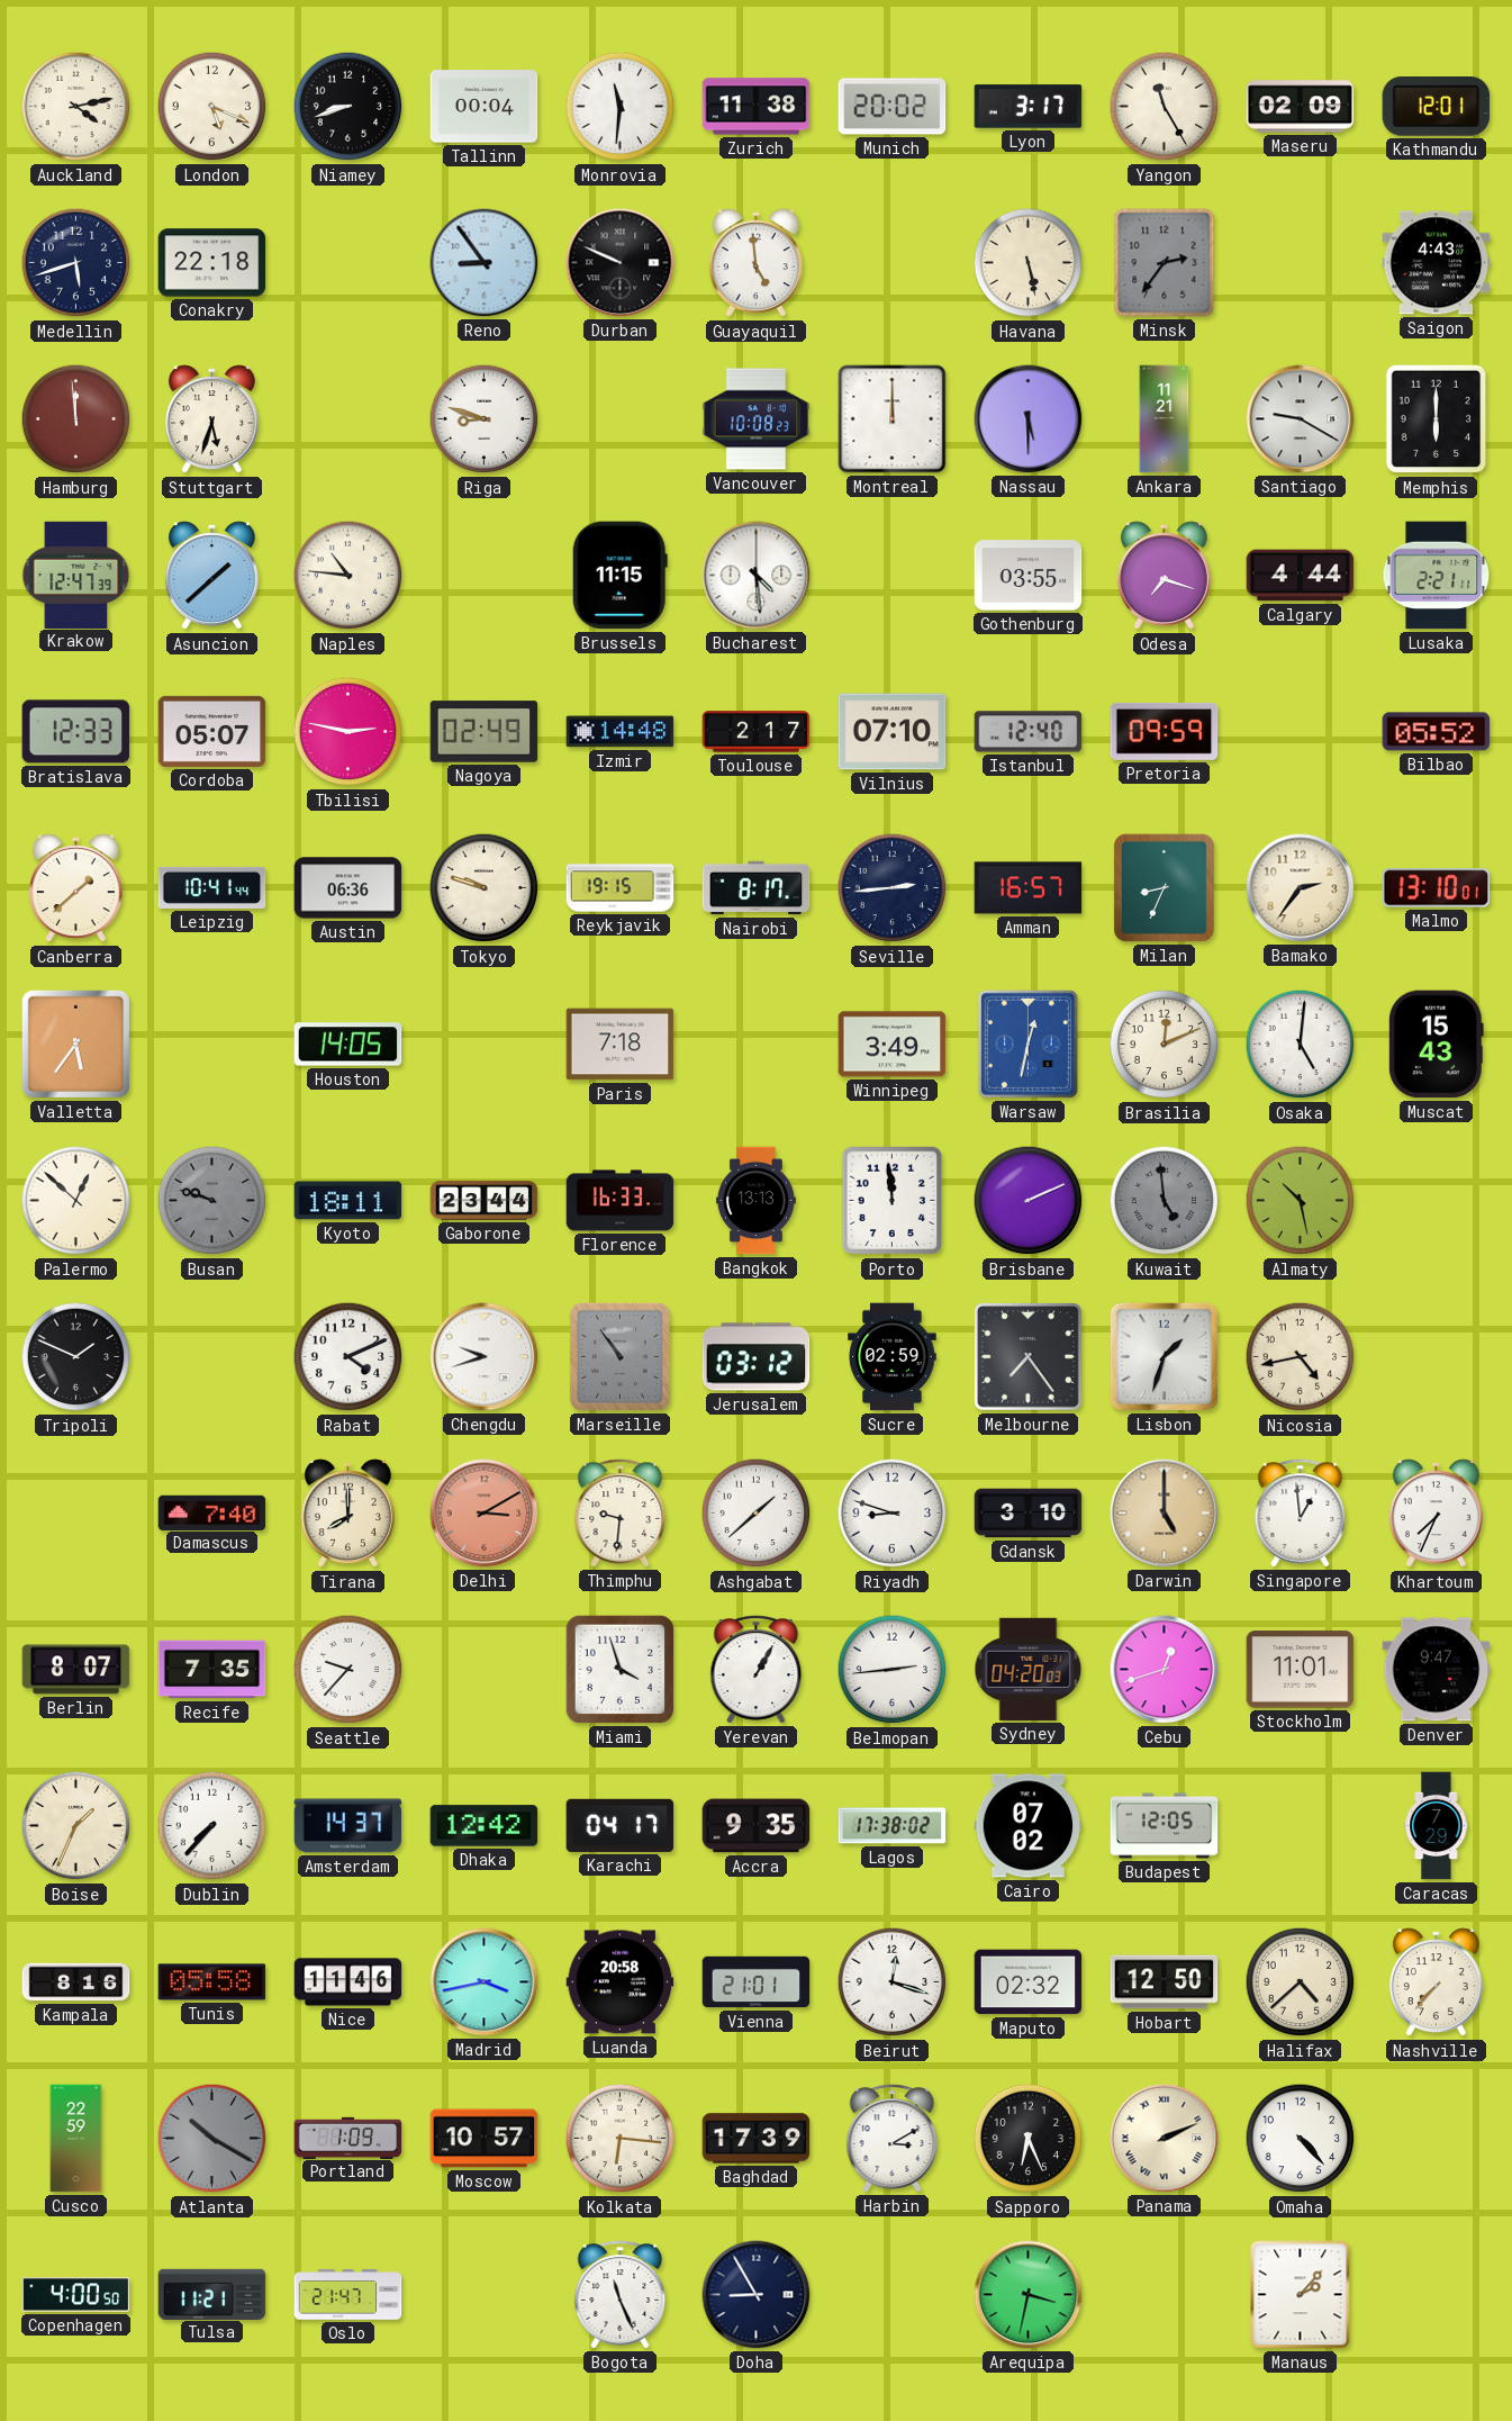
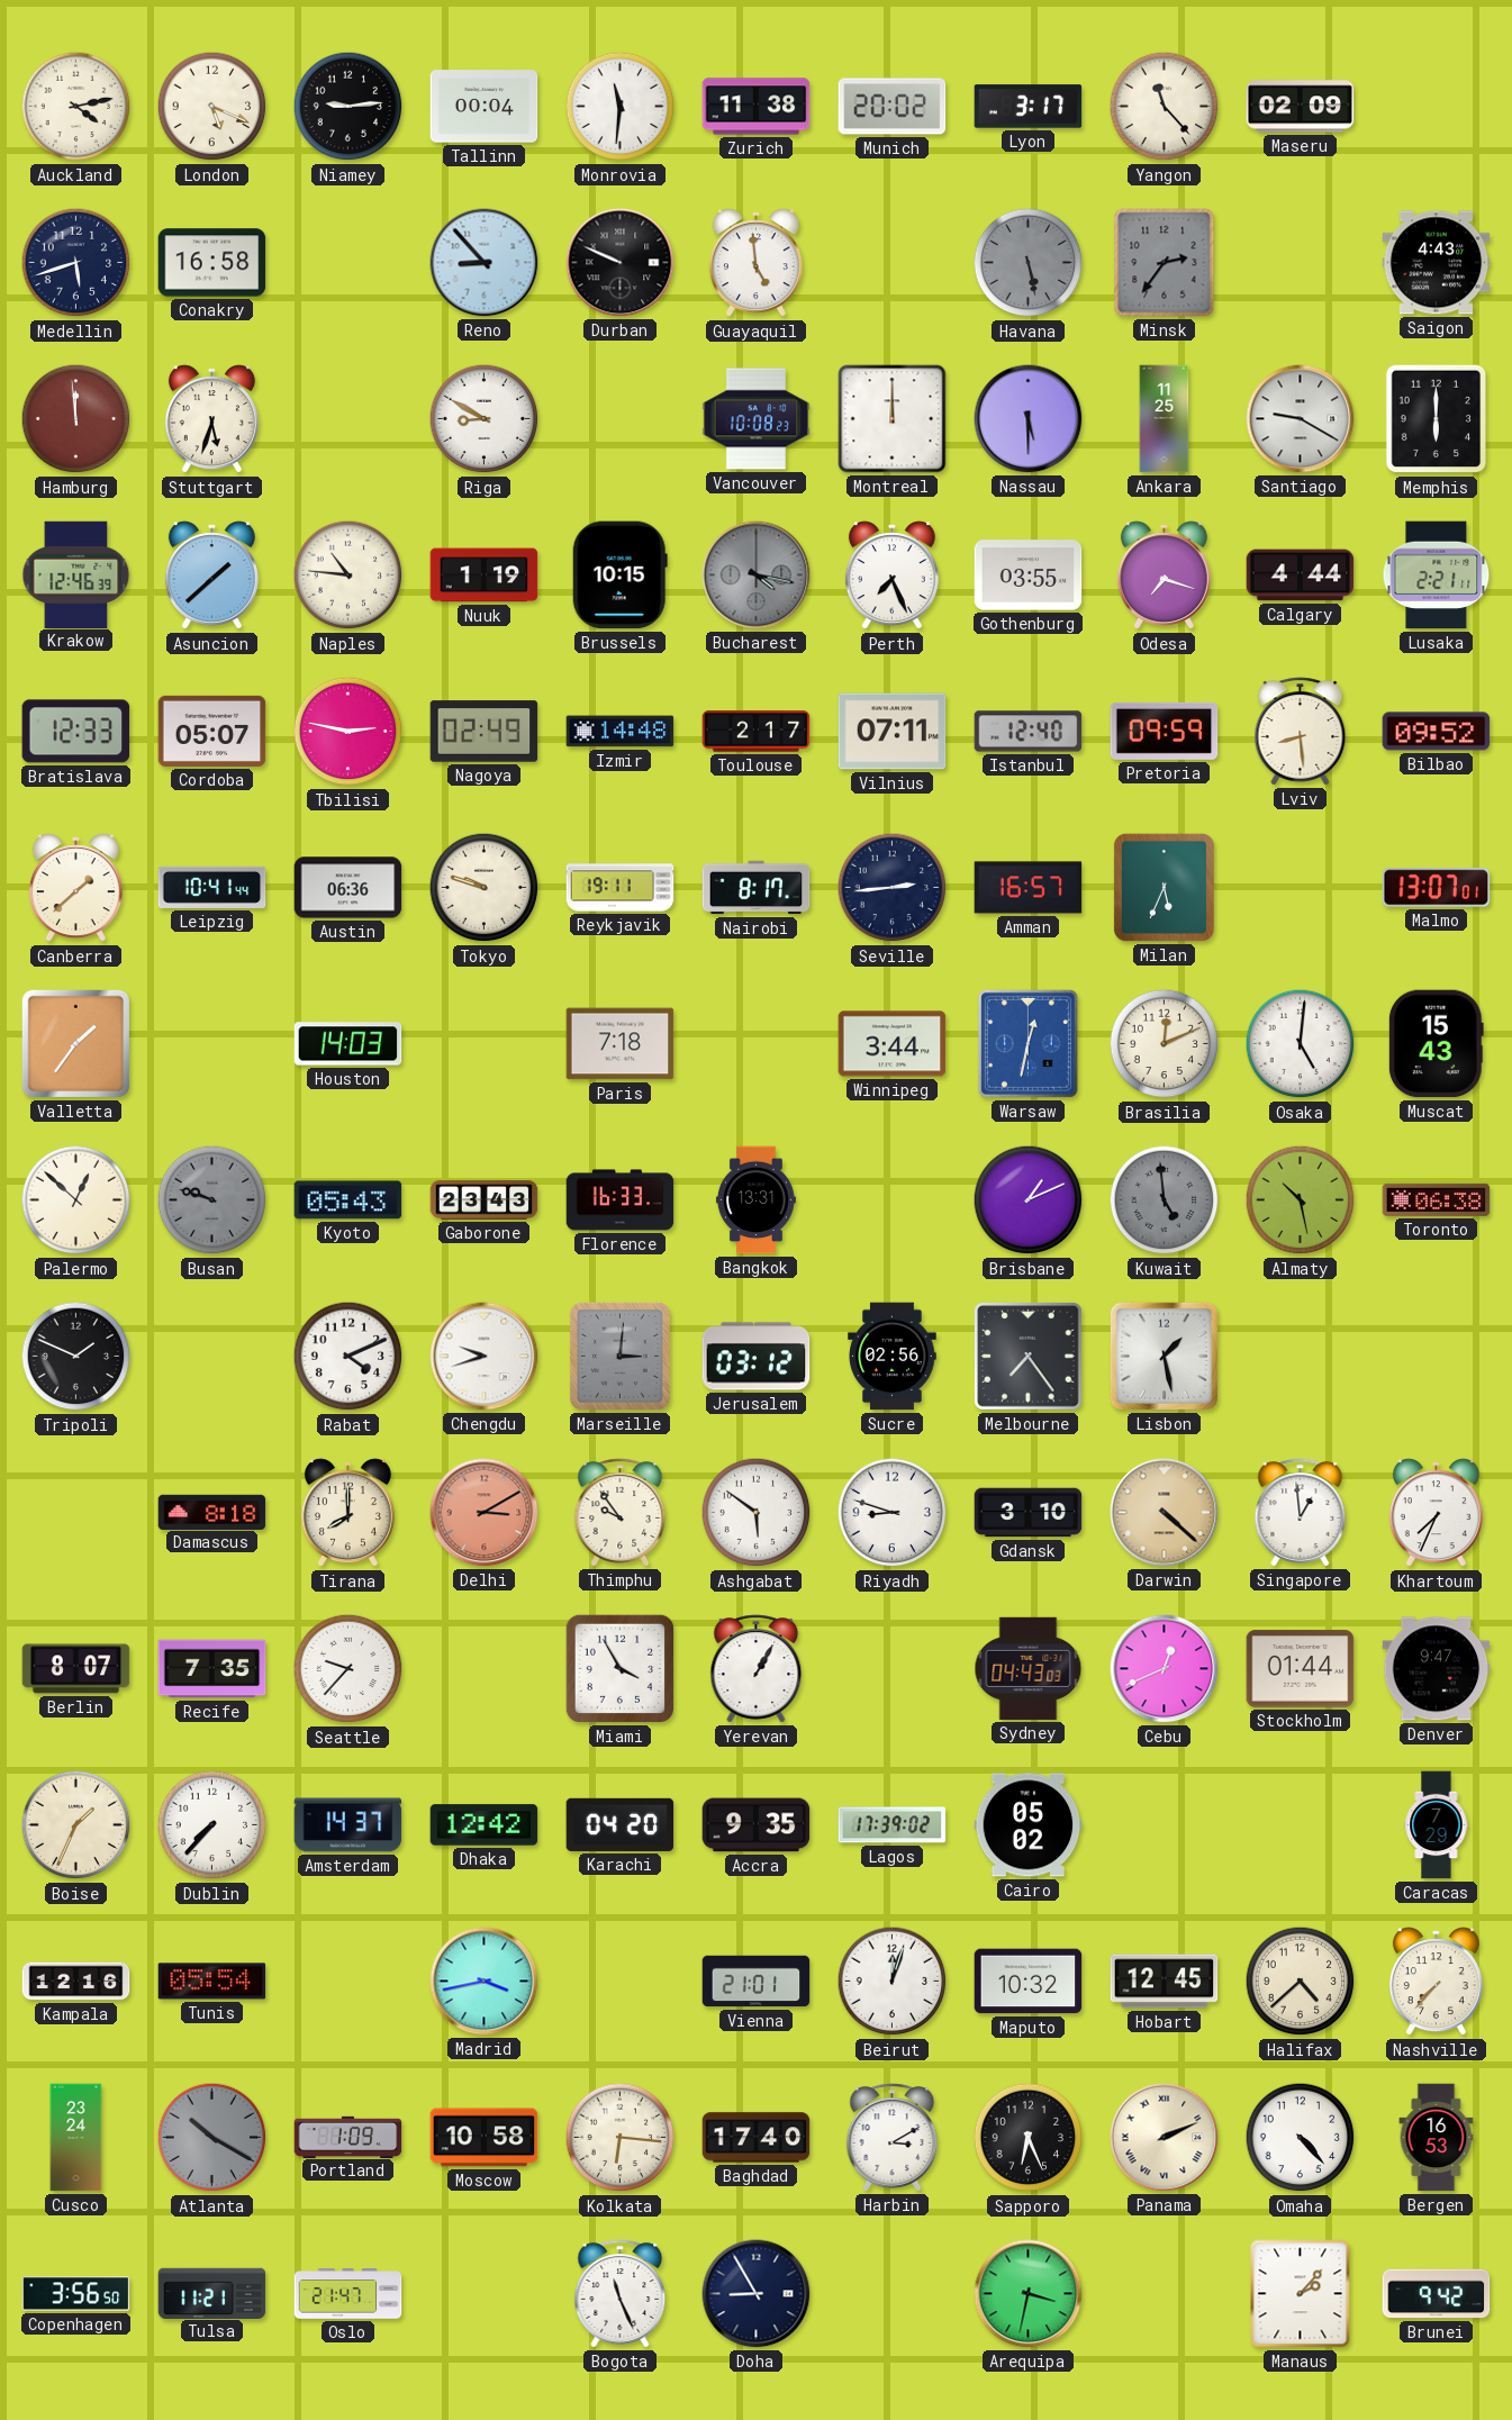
Niamey: 8:42 -> 9:14
Yangon: 11:25 -> 11:23
Kathmandu: 12:01 -> none
Conakry: 22:18 -> 16:58
Reno: 8:54 -> 8:53
Havana dial: cream -> grey
Riga: 8:48 -> 8:50
Ankara: 11:21 -> 11:25
Krakow: 12:47 -> 12:46
Nuuk: none -> 1:19
Brussels: 11:15 -> 10:15
Bucharest: 4:29 -> 4:17
Bucharest dial: white -> grey
Perth: none -> 7:26
Vilnius: 07:10 -> 07:11
Lviv: none -> 8:29
Bilbao: 05:52 -> 09:52
Reykjavik: 19:15 -> 19:11
Milan: 8:34 -> 5:34
Bamako: 2:36 -> none
Malmo: 13:10 -> 13:07
Valletta: 5:36 -> 1:36
Houston: 14:05 -> 14:03
Winnipeg: 3:49 -> 3:44
Kyoto: 18:11 -> 05:43
Gaborone: 23:44 -> 23:43
Bangkok: 13:13 -> 13:31
Porto: 11:59 -> none
Brisbane: 2:11 -> 1:11
Toronto: none -> 06:38
Marseille: 10:54 -> 3:01
Sucre: 02:59 -> 02:56
Lisbon: 1:33 -> 1:28
Nicosia: 4:43 -> none
Damascus: 7:40 -> 8:18
Thimphu: 9:31 -> 9:54
Ashgabat: 1:38 -> 5:51
Darwin: 5:00 -> 4:22
Miami: 3:57 -> 3:55
Belmopan: 2:44 -> none
Sydney: 04:20 -> 04:43
Cebu: 12:42 -> 12:41
Stockholm: 11:01 -> 01:44
Karachi: 04:17 -> 04:20
Lagos: 17:38 -> 17:39
Cairo: 07:02 -> 05:02
Budapest: 12:05 -> none
Kampala: 8:16 -> 12:16
Tunis: 05:58 -> 05:54
Nice: 11:46 -> none
Luanda: 20:58 -> none
Beirut: 12:18 -> 12:03
Maputo: 02:32 -> 10:32
Hobart: 12:50 -> 12:45
Cusco: 22:59 -> 23:24
Moscow: 10:57 -> 10:58
Baghdad: 17:39 -> 17:40
Bergen: none -> 16:53
Copenhagen: 4:00 -> 3:56
Brunei: none -> 9:42
